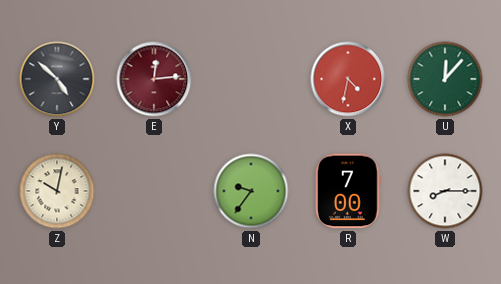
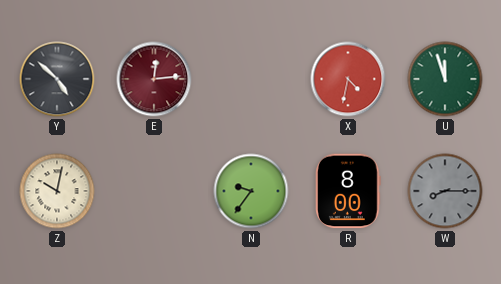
U: 12:07 -> 11:57
R: 7:00 -> 8:00
W dial: white -> grey
